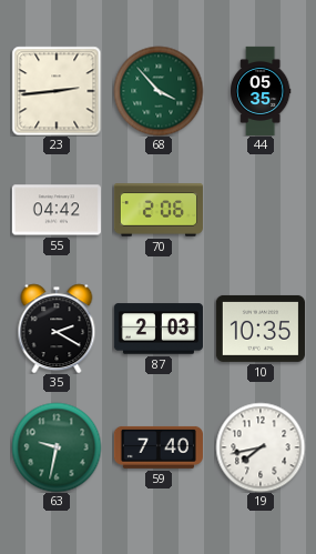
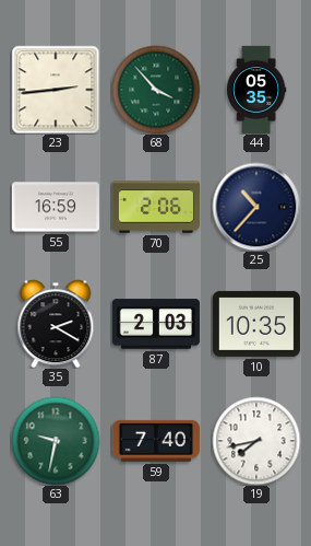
55: 04:42 -> 16:59
25: none -> 10:37
